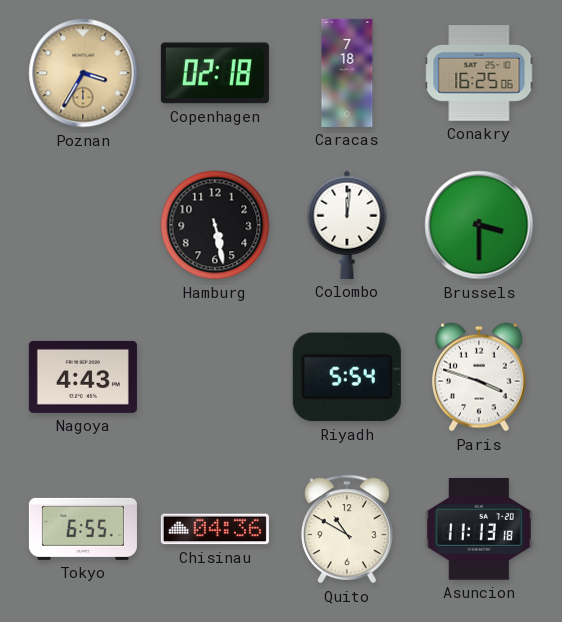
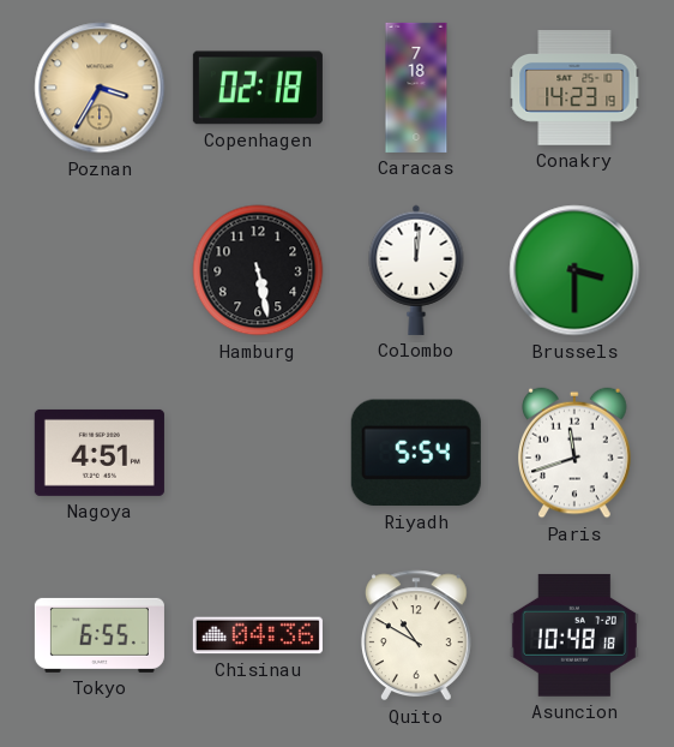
Conakry: 16:25 -> 14:23
Nagoya: 4:43 -> 4:51
Paris: 3:48 -> 11:42
Asuncion: 11:13 -> 10:48
